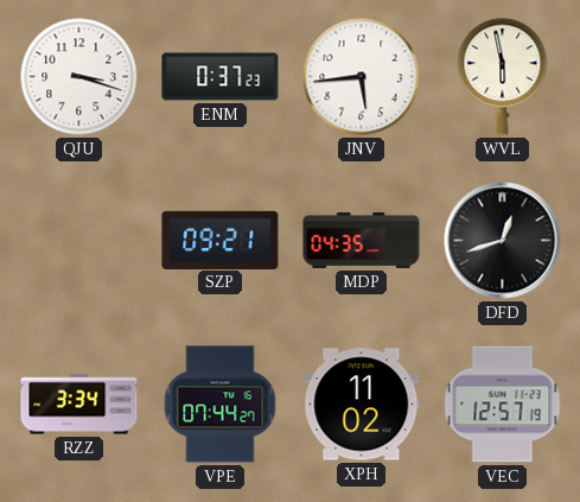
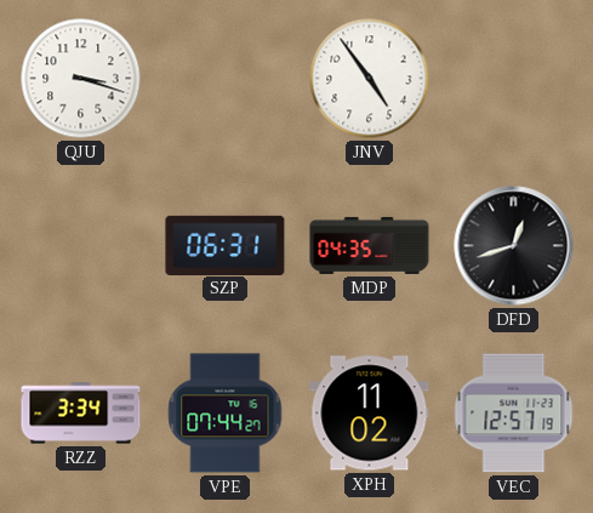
ENM: 0:37 -> none
JNV: 5:44 -> 4:54
WVL: 5:58 -> none
SZP: 09:21 -> 06:31
